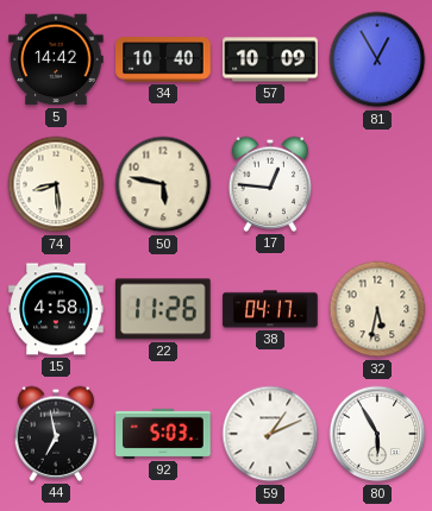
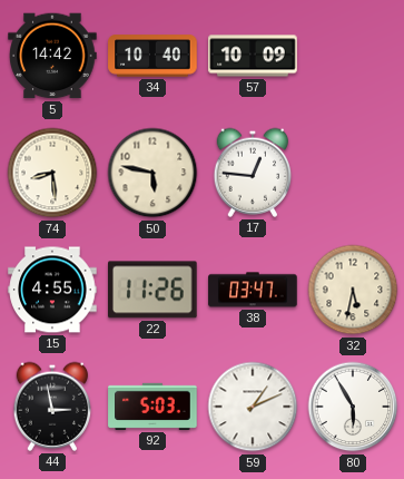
81: 12:55 -> none
15: 4:58 -> 4:55
38: 04:17 -> 03:47
44: 6:58 -> 2:58
